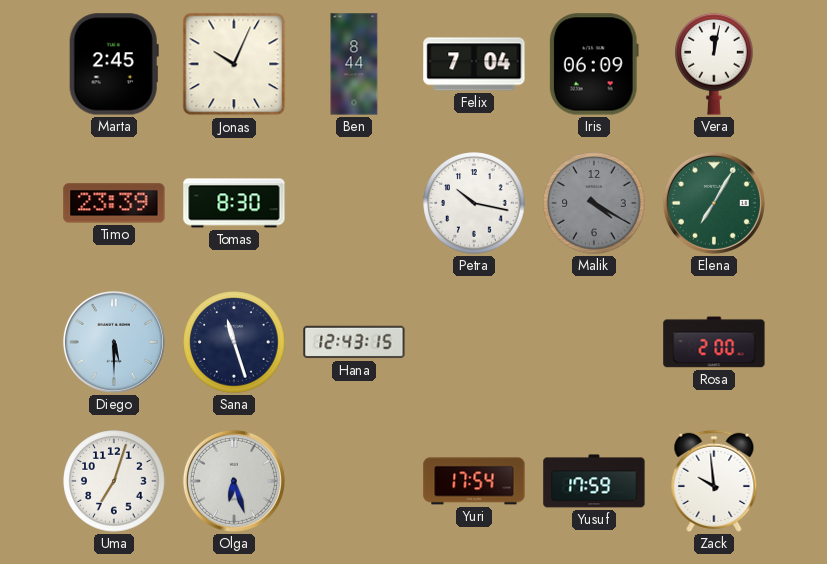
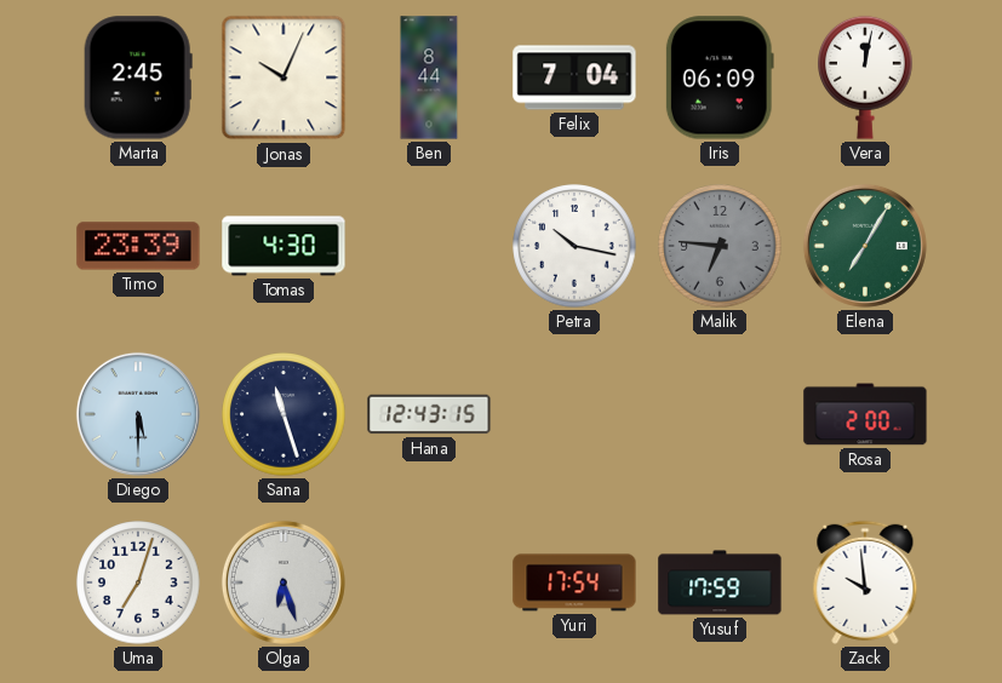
Tomas: 8:30 -> 4:30
Malik: 4:20 -> 6:46
